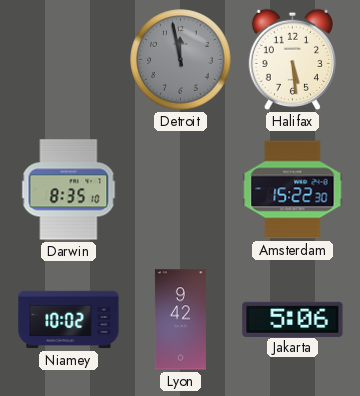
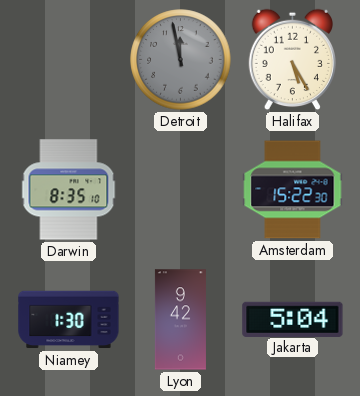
Halifax: 5:29 -> 5:25
Niamey: 10:02 -> 1:30
Jakarta: 5:06 -> 5:04
